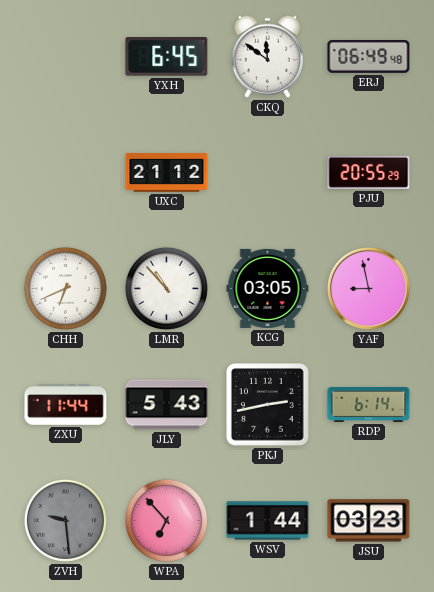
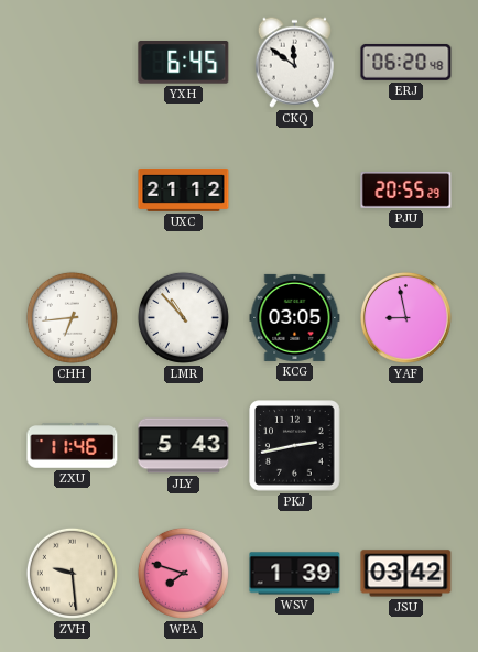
ERJ: 06:49 -> 06:20
CHH: 6:41 -> 6:44
ZXU: 11:44 -> 11:46
RDP: 6:14 -> none
ZVH dial: grey -> cream
WPA: 6:53 -> 7:48
WSV: 1:44 -> 1:39
JSU: 03:23 -> 03:42
